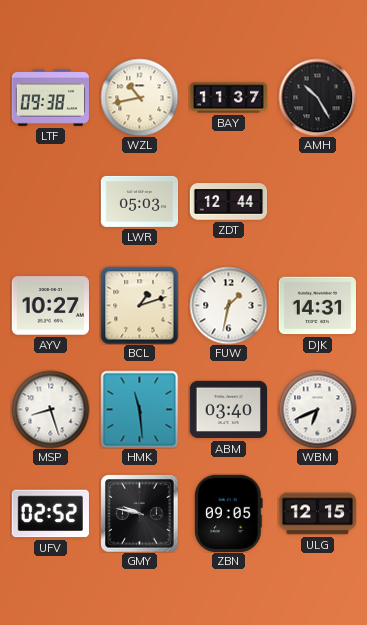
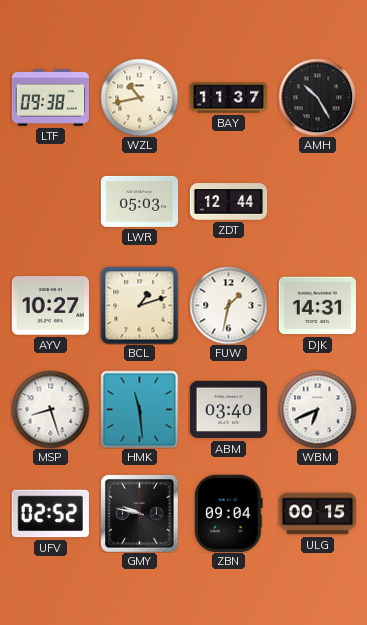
ZBN: 09:05 -> 09:04
ULG: 12:15 -> 00:15
